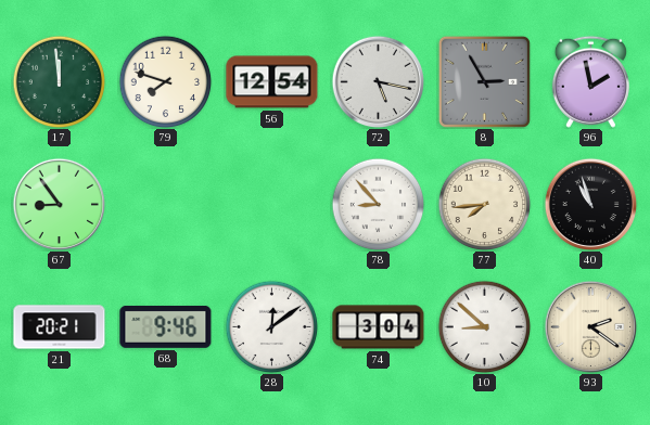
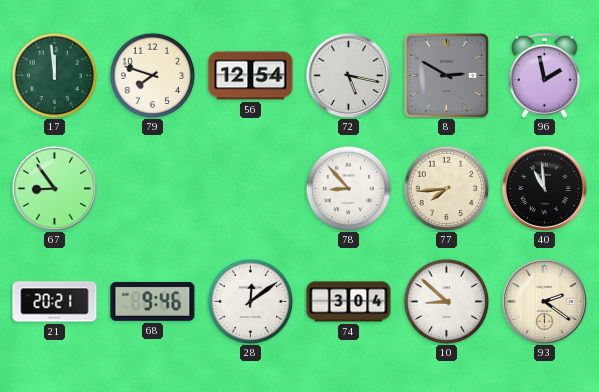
8: 2:55 -> 2:50
40: 10:57 -> 10:59
